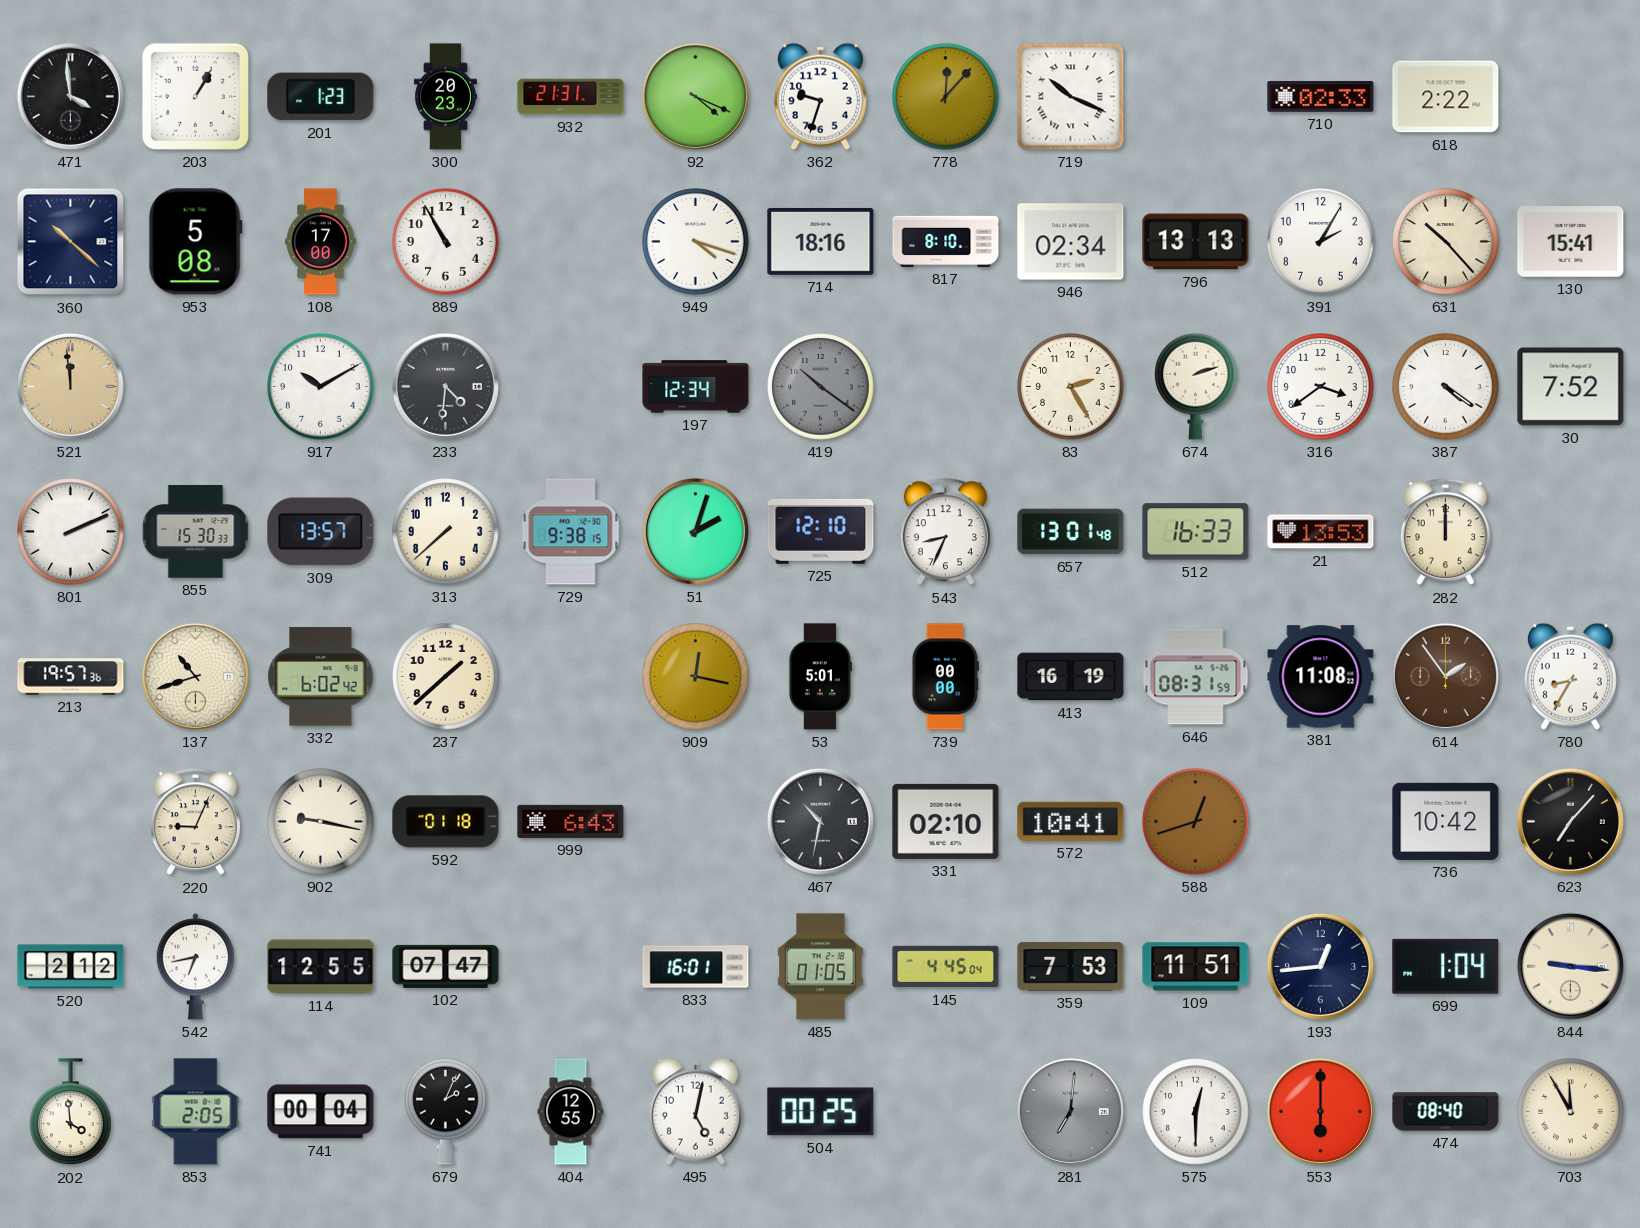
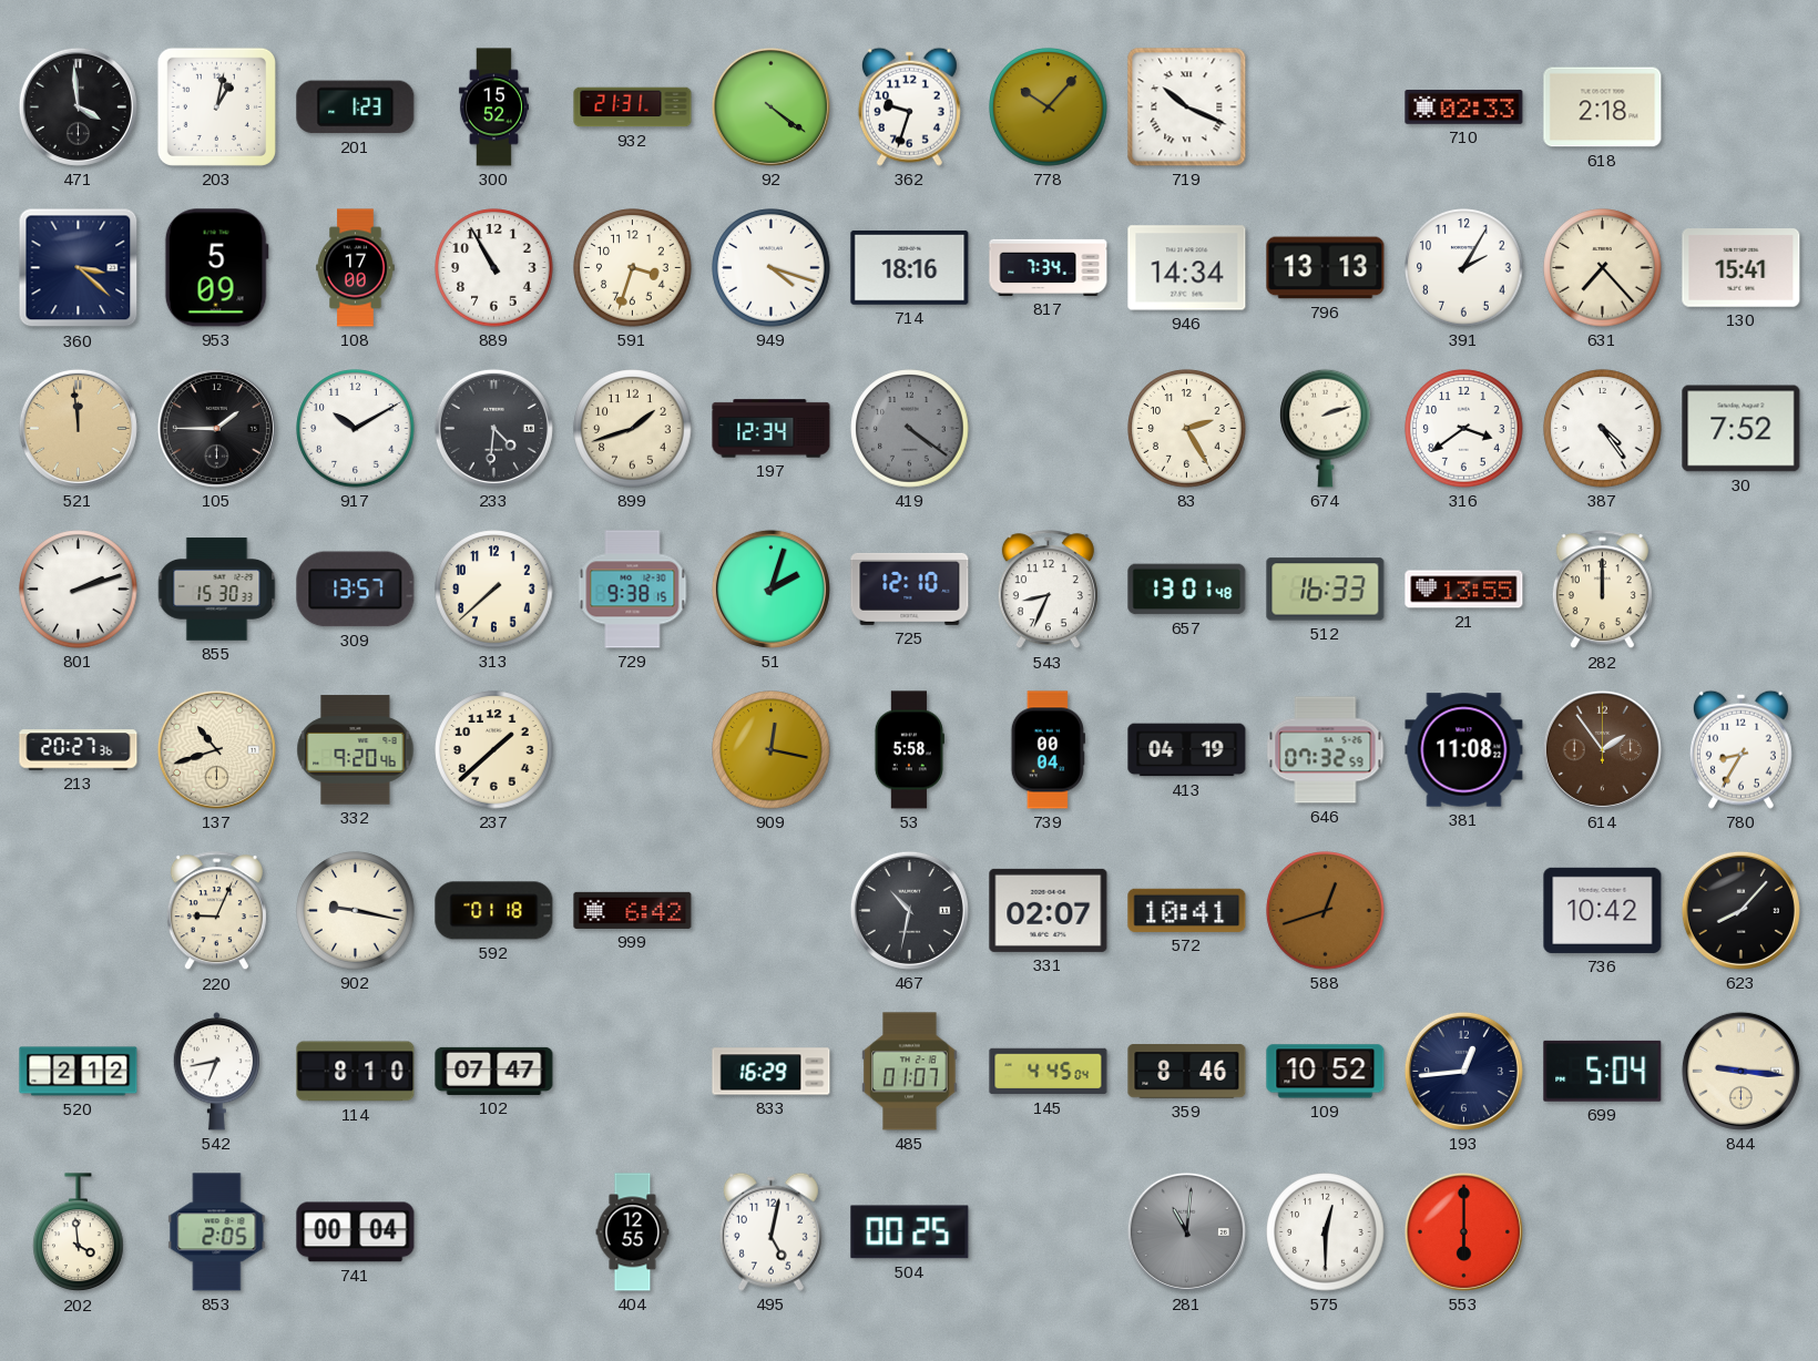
203: 1:05 -> 1:02
300: 20:23 -> 15:52
92: 4:19 -> 4:21
778: 12:07 -> 10:07
618: 2:22 -> 2:18
360: 10:22 -> 3:22
953: 5:08 -> 5:09
591: none -> 3:33
817: 8:10 -> 7:34
946: 02:34 -> 14:34
631: 10:23 -> 7:23
105: none -> 1:45
899: none -> 1:42
419: 10:21 -> 4:21
387: 4:21 -> 4:24
801: 2:11 -> 2:12
21: 13:53 -> 13:55
213: 19:57 -> 20:27
332: 6:02 -> 9:20
53: 5:01 -> 5:58
739: 00:00 -> 00:04
413: 16:19 -> 04:19
646: 08:31 -> 07:32
999: 6:43 -> 6:42
331: 02:10 -> 02:07
623: 7:07 -> 8:07
114: 12:55 -> 8:10
833: 16:01 -> 16:29
485: 01:05 -> 01:07
359: 7:53 -> 8:46
109: 11:51 -> 10:52
699: 1:04 -> 5:04
679: 2:04 -> none
281: 7:01 -> 11:01
474: 08:40 -> none
703: 11:55 -> none
